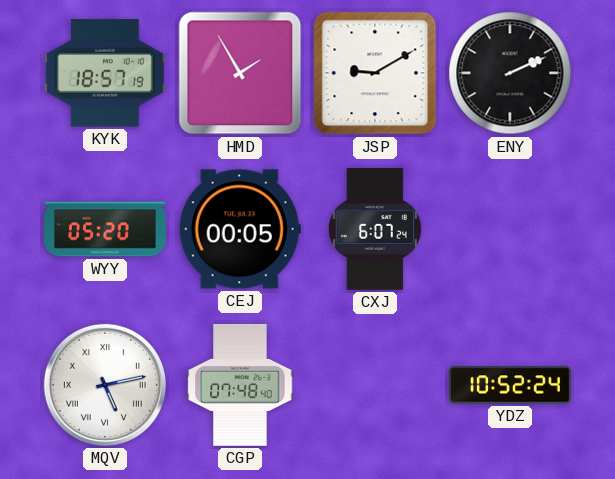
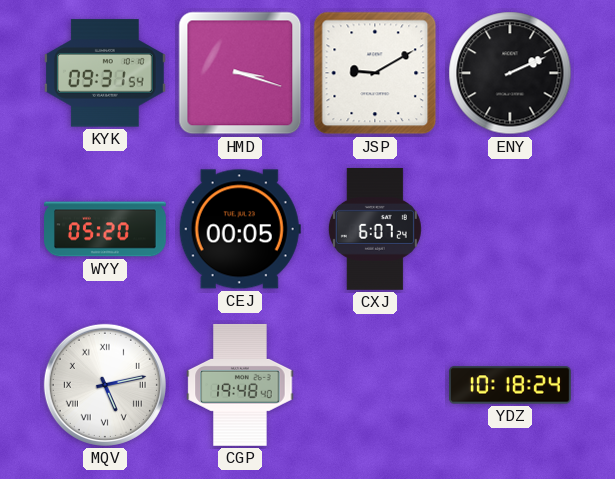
KYK: 18:57 -> 09:31
HMD: 1:55 -> 3:18
CGP: 07:48 -> 19:48
YDZ: 10:52 -> 10:18
